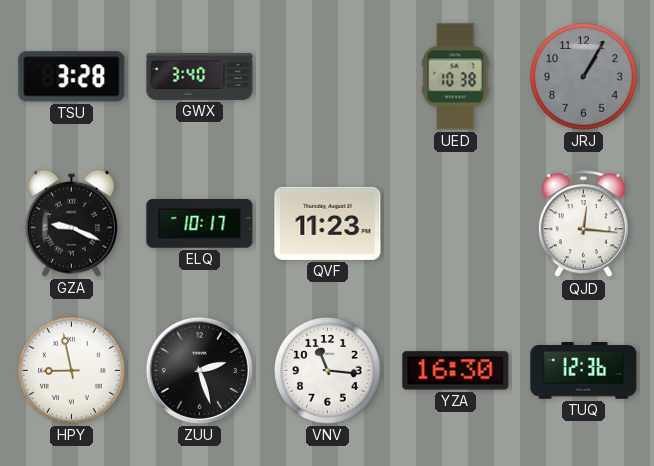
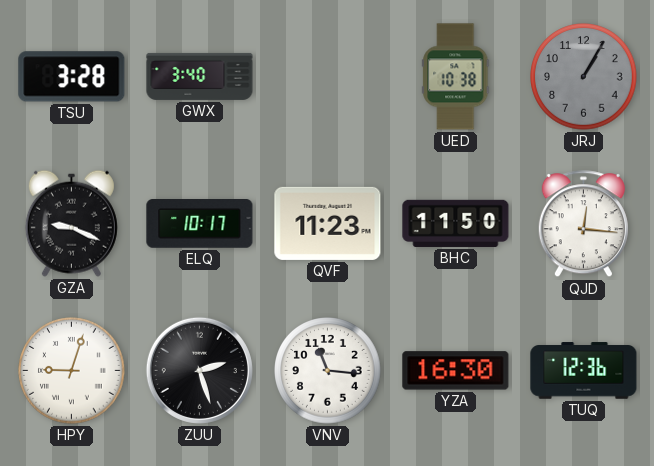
BHC: none -> 11:50
HPY: 8:58 -> 9:03
